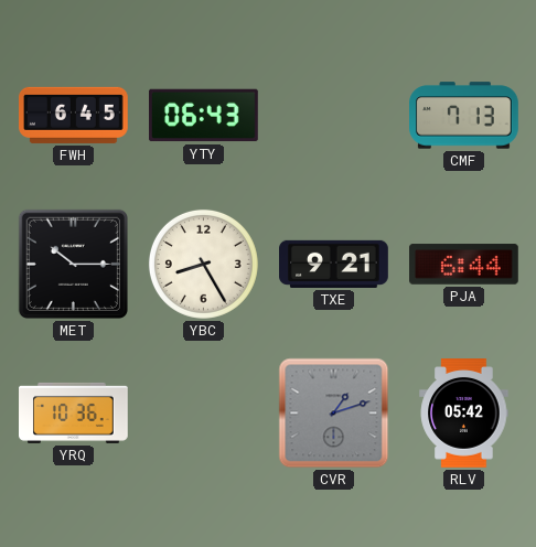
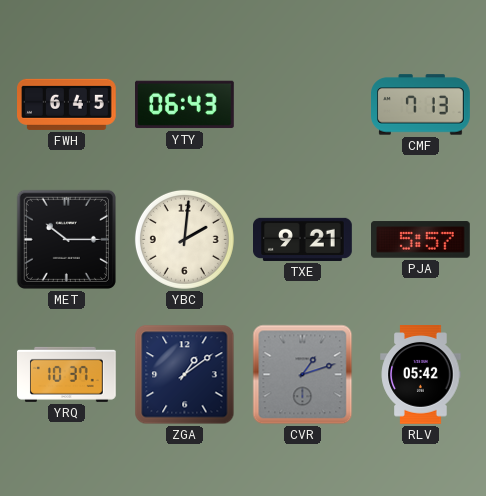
YBC: 8:25 -> 2:01
PJA: 6:44 -> 5:57
YRQ: 10:36 -> 10:37
ZGA: none -> 1:09
